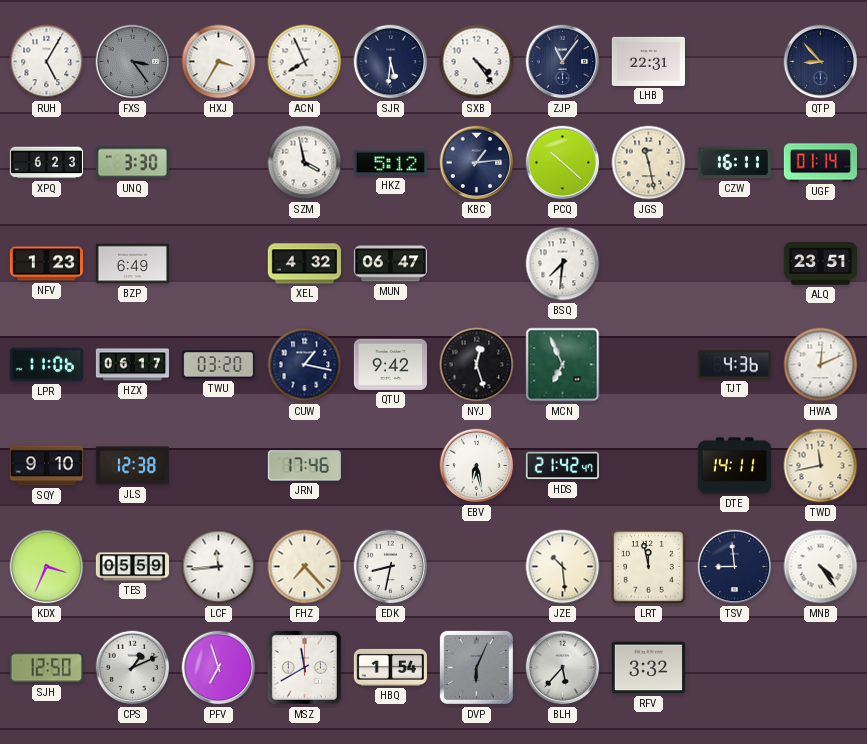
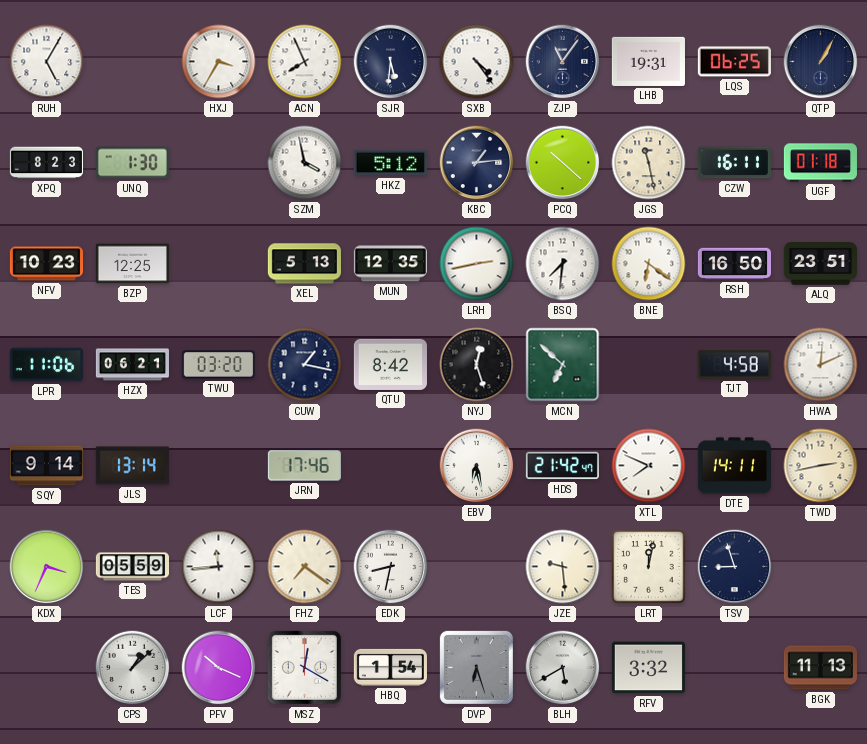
FXS: 3:24 -> none
LHB: 22:31 -> 19:31
LQS: none -> 06:25
QTP: 8:53 -> 1:05
XPQ: 6:23 -> 8:23
UNQ: 3:30 -> 1:30
UGF: 01:14 -> 01:18
NFV: 1:23 -> 10:23
BZP: 6:49 -> 12:25
XEL: 4:32 -> 5:13
MUN: 06:47 -> 12:35
LRH: none -> 2:43
BNE: none -> 6:21
RSH: none -> 16:50
HZX: 06:17 -> 06:21
QTU: 9:42 -> 8:42
MCN: 6:56 -> 6:52
TJT: 4:36 -> 4:58
SQY: 9:10 -> 9:14
JLS: 12:38 -> 13:14
XTL: none -> 7:49
TWD: 11:43 -> 2:43
FHZ: 7:23 -> 7:21
JZE: 10:29 -> 9:29
LRT: 11:58 -> 12:02
TSV: 8:59 -> 8:57
MNB: 4:24 -> none
SJH: 12:50 -> none
CPS: 1:11 -> 1:08
PFV: 6:57 -> 10:19
MSZ: 11:40 -> 12:20
DVP: 6:04 -> 6:27
BLH: 5:37 -> 5:40
BGK: none -> 11:13
